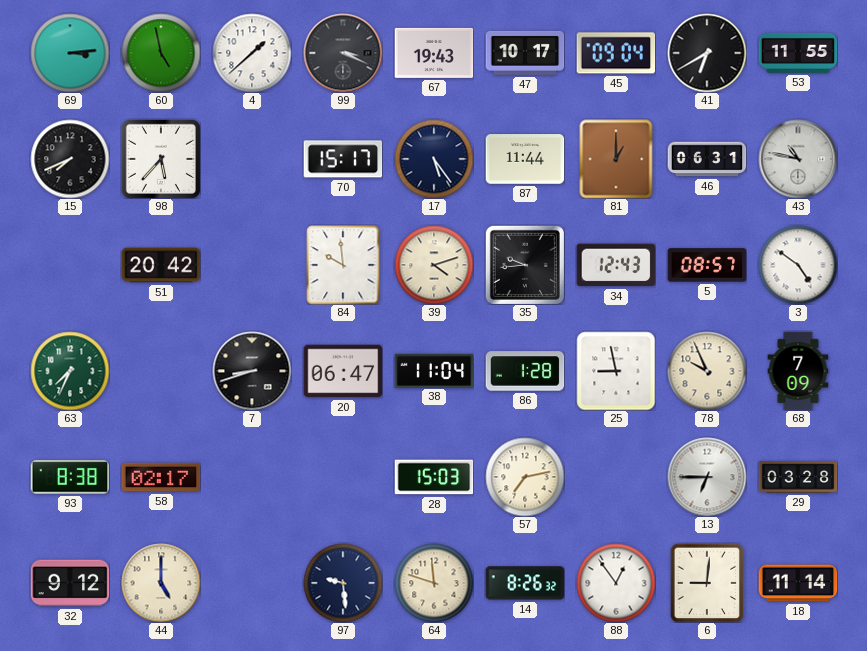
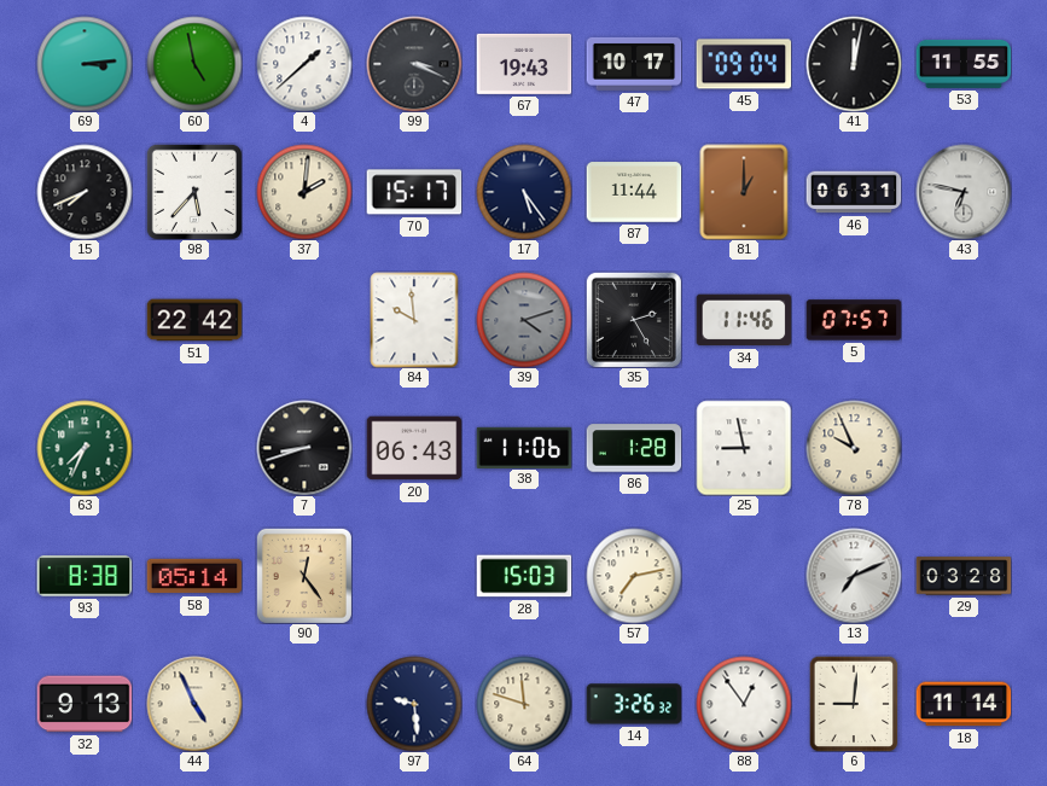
41: 6:40 -> 12:02
37: none -> 2:01
43: 10:47 -> 6:47
51: 20:42 -> 22:42
39 dial: cream -> grey
35: 9:44 -> 2:25
34: 12:43 -> 11:46
5: 08:57 -> 07:57
3: 4:51 -> none
20: 06:47 -> 06:43
38: 11:04 -> 11:06
68: 7:09 -> none
58: 02:17 -> 05:14
90: none -> 12:24
13: 6:45 -> 7:11
32: 9:12 -> 9:13
44: 5:00 -> 4:56
14: 8:26 -> 3:26
